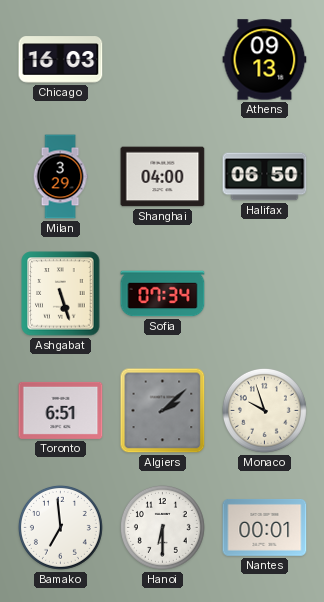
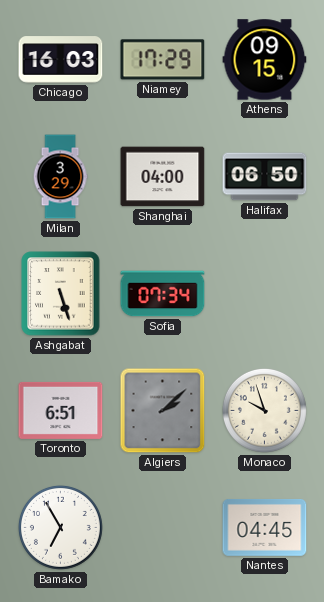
Niamey: none -> 17:29
Athens: 09:13 -> 09:15
Bamako: 6:59 -> 6:55
Hanoi: 6:30 -> none
Nantes: 00:01 -> 04:45
